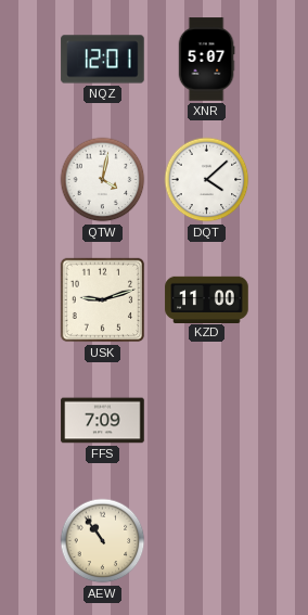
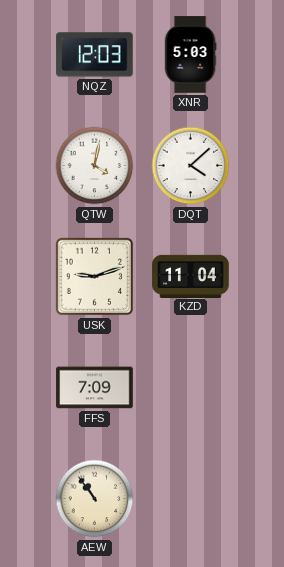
NQZ: 12:01 -> 12:03
XNR: 5:07 -> 5:03
KZD: 11:00 -> 11:04
